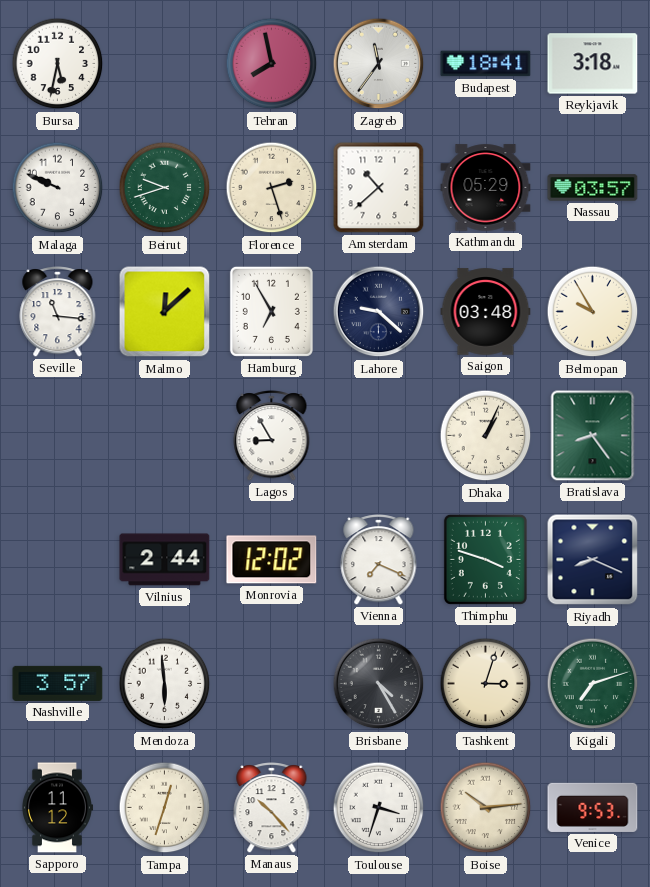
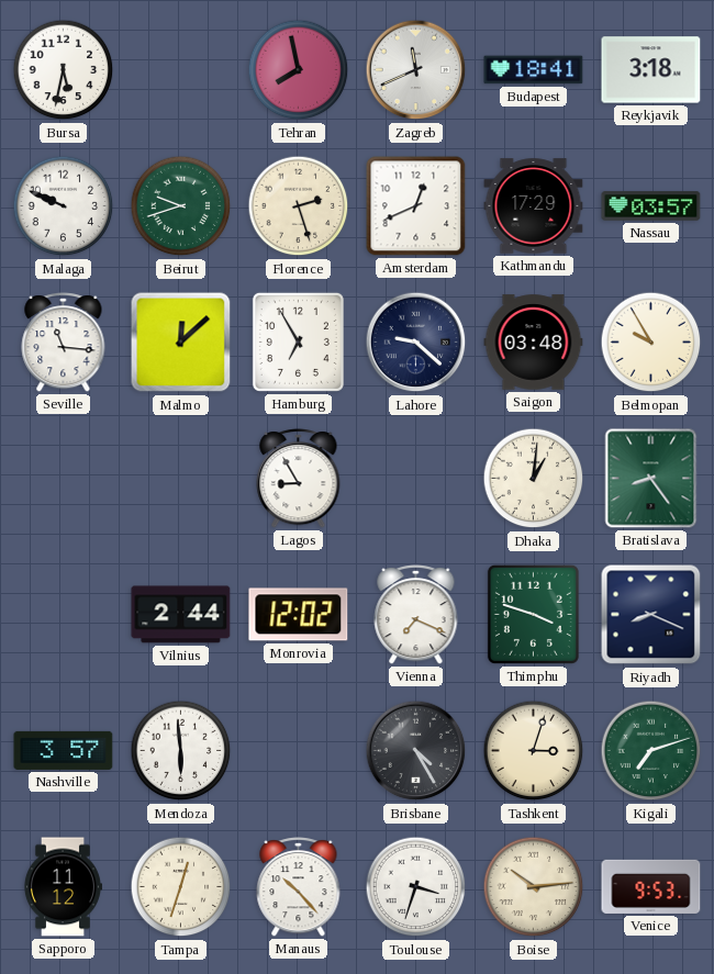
Zagreb: 11:36 -> 11:41
Amsterdam: 10:38 -> 12:41
Kathmandu: 05:29 -> 17:29
Dhaka: 1:04 -> 1:01
